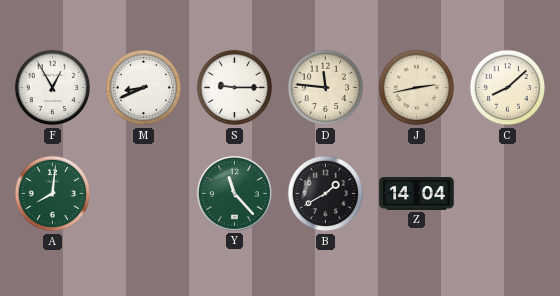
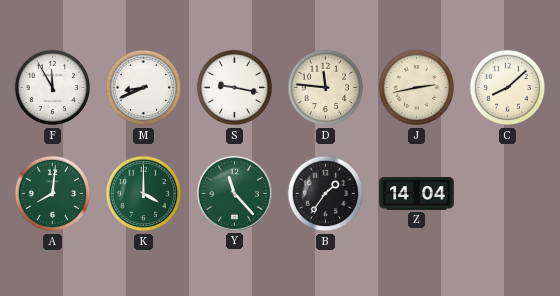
F: 12:55 -> 11:55
S: 9:15 -> 9:17
K: none -> 4:00
B: 1:40 -> 1:36
